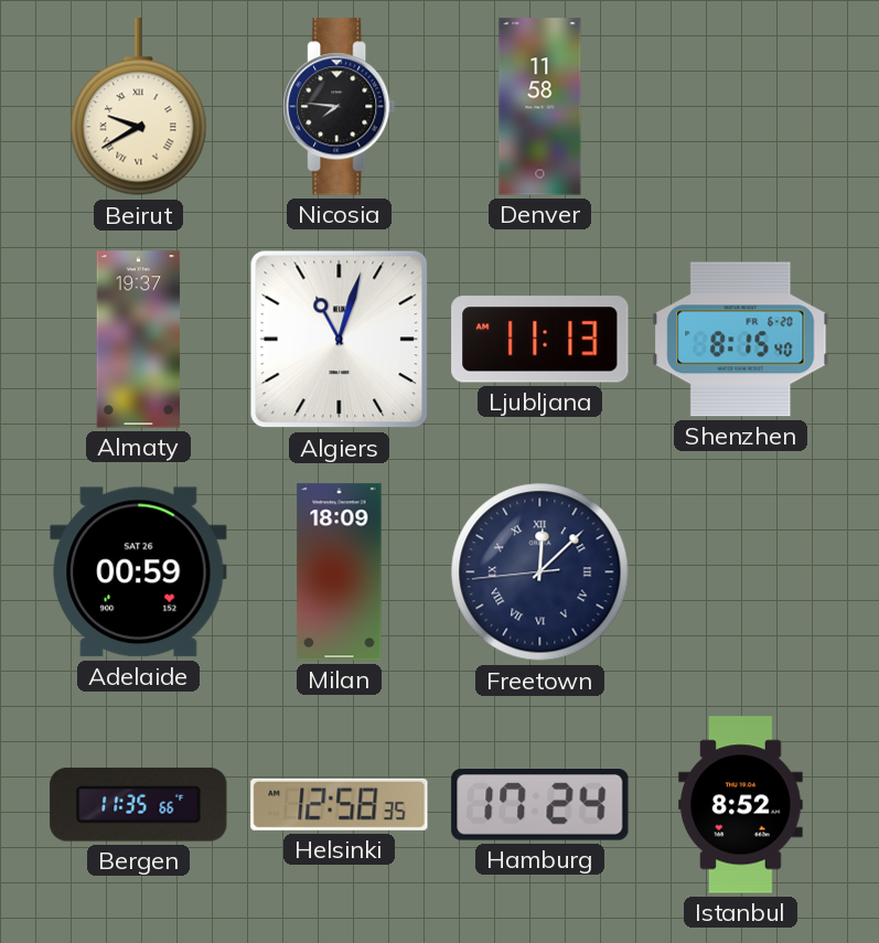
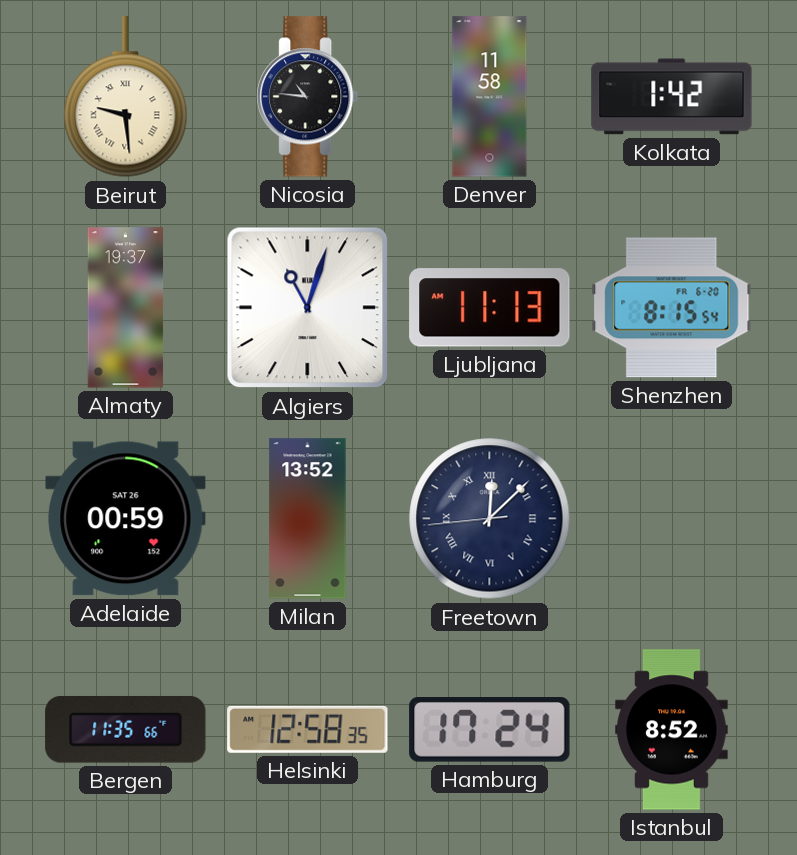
Beirut: 9:40 -> 9:29
Nicosia: 7:46 -> 10:46
Kolkata: none -> 1:42
Shenzhen: 8:15:40 -> 8:15:54
Milan: 18:09 -> 13:52
